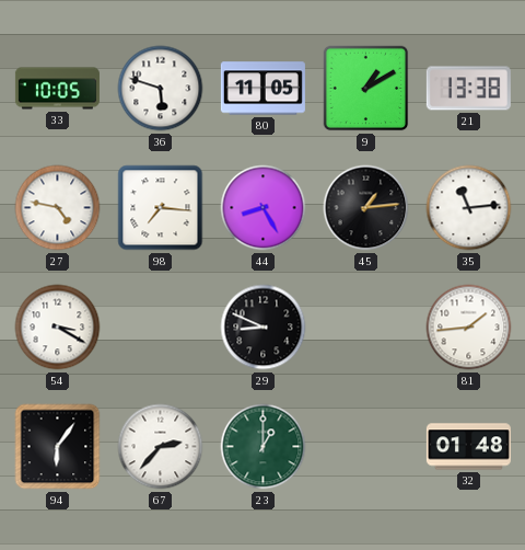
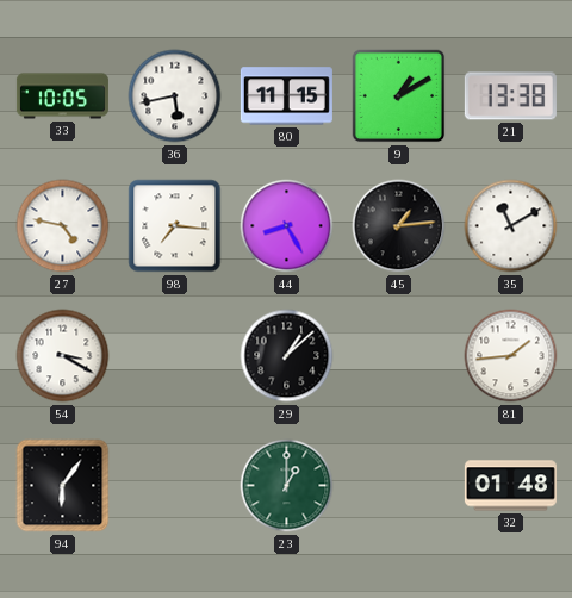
36: 5:48 -> 5:43
80: 11:05 -> 11:15
35: 11:14 -> 11:10
29: 8:49 -> 1:08
67: 2:37 -> none
